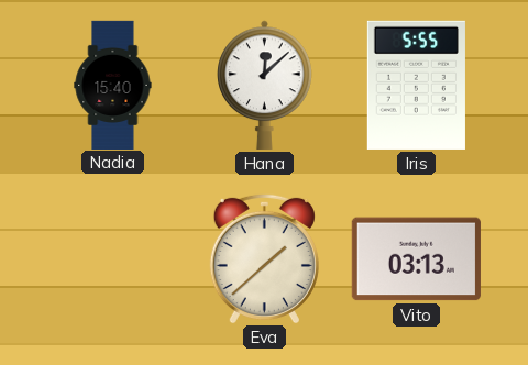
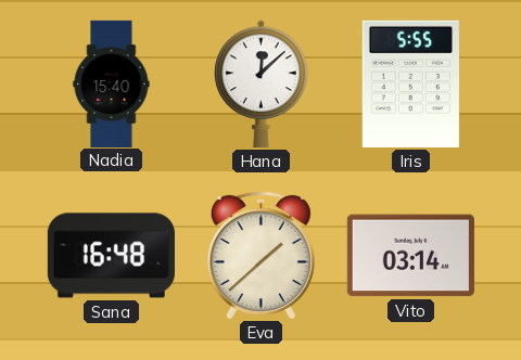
Sana: none -> 16:48
Vito: 03:13 -> 03:14
